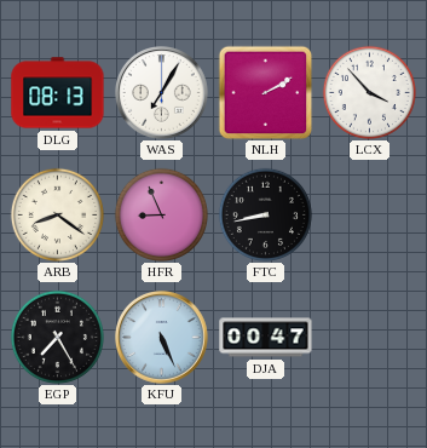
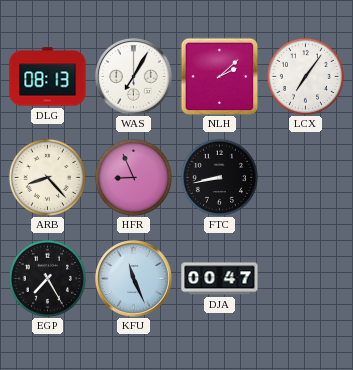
NLH: 2:10 -> 2:08
LCX: 3:53 -> 7:06
ARB: 8:21 -> 8:23
KFU: 5:26 -> 11:26
